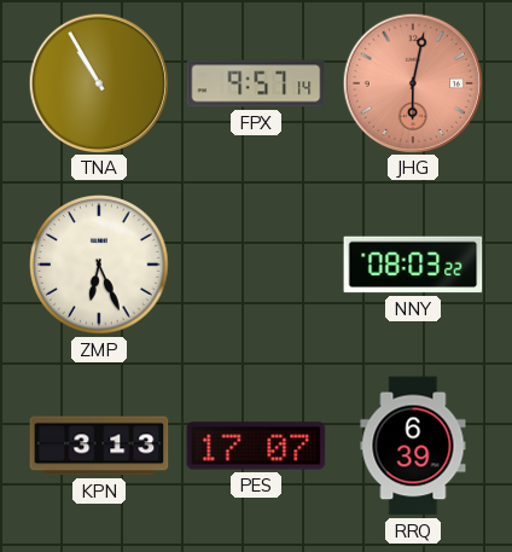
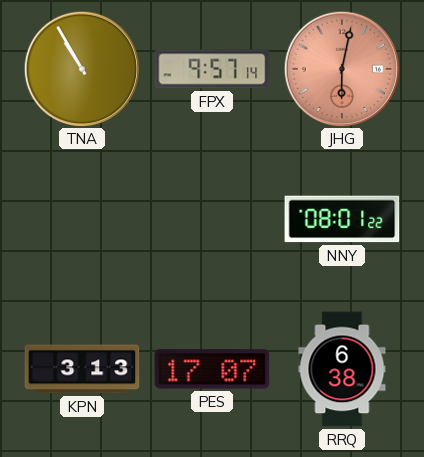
ZMP: 6:26 -> none
NNY: 08:03 -> 08:01
RRQ: 6:39 -> 6:38
